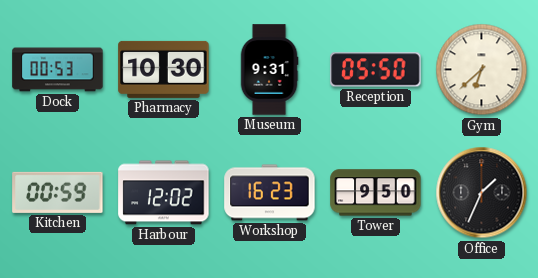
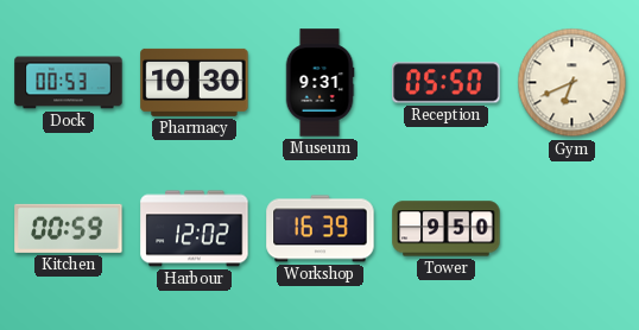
Gym: 6:38 -> 6:41
Workshop: 16:23 -> 16:39
Office: 1:34 -> none
